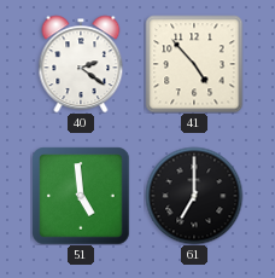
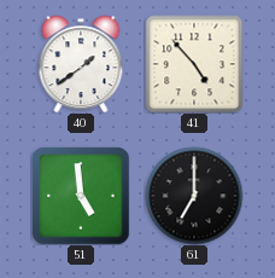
40: 2:21 -> 1:39
